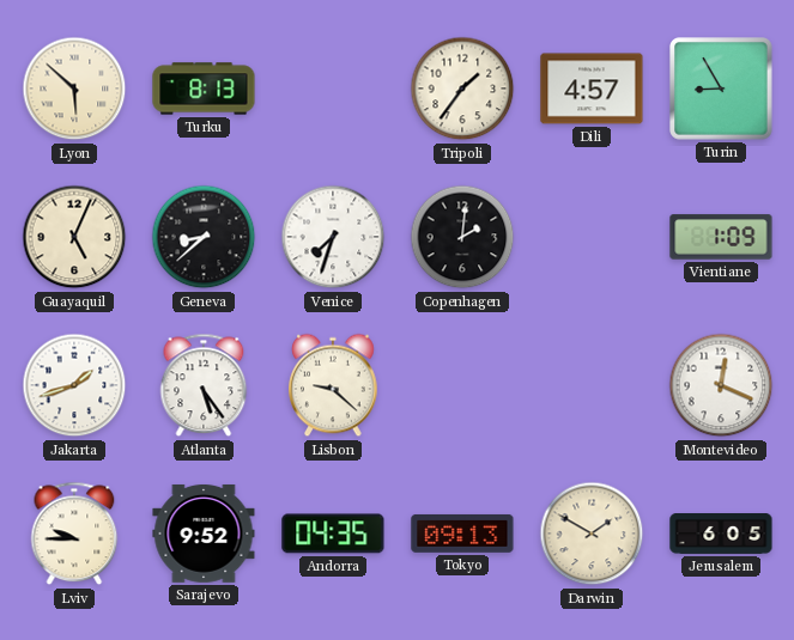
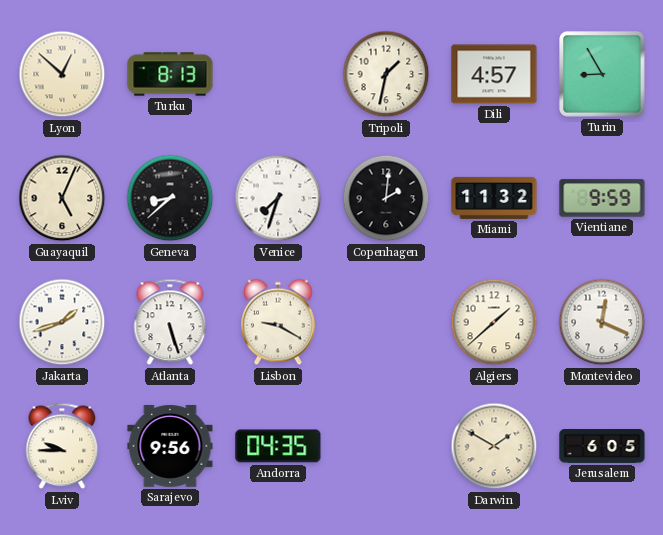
Lyon: 5:52 -> 12:52
Tripoli: 1:36 -> 1:32
Miami: none -> 11:32
Vientiane: 1:09 -> 9:59
Atlanta: 5:24 -> 5:27
Lisbon: 9:22 -> 9:20
Algiers: none -> 1:38
Sarajevo: 9:52 -> 9:56
Tokyo: 09:13 -> none
